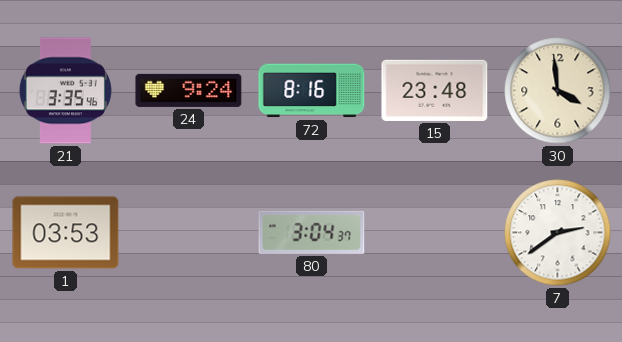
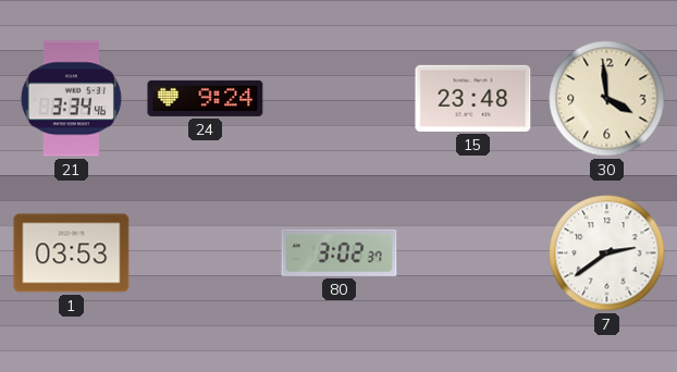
21: 3:35 -> 3:34
72: 8:16 -> none
80: 3:04 -> 3:02
